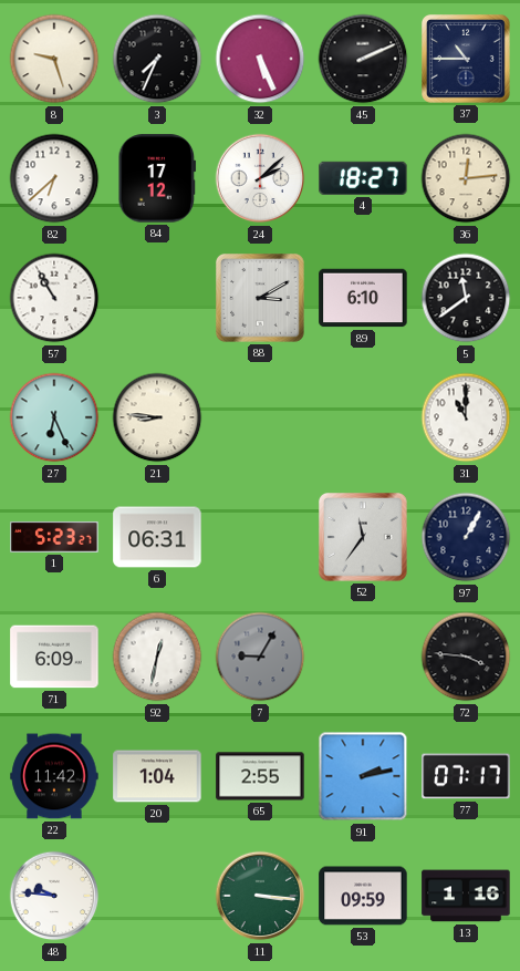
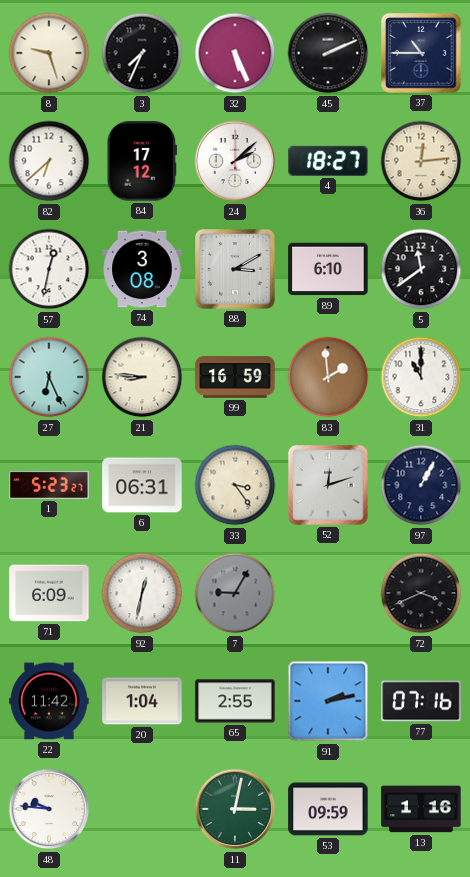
57: 10:55 -> 12:32
74: none -> 3:08
99: none -> 16:59
83: none -> 1:59
33: none -> 3:24
52: 11:36 -> 12:12
72: 3:46 -> 3:41
77: 07:17 -> 07:16
11: 3:16 -> 3:02
